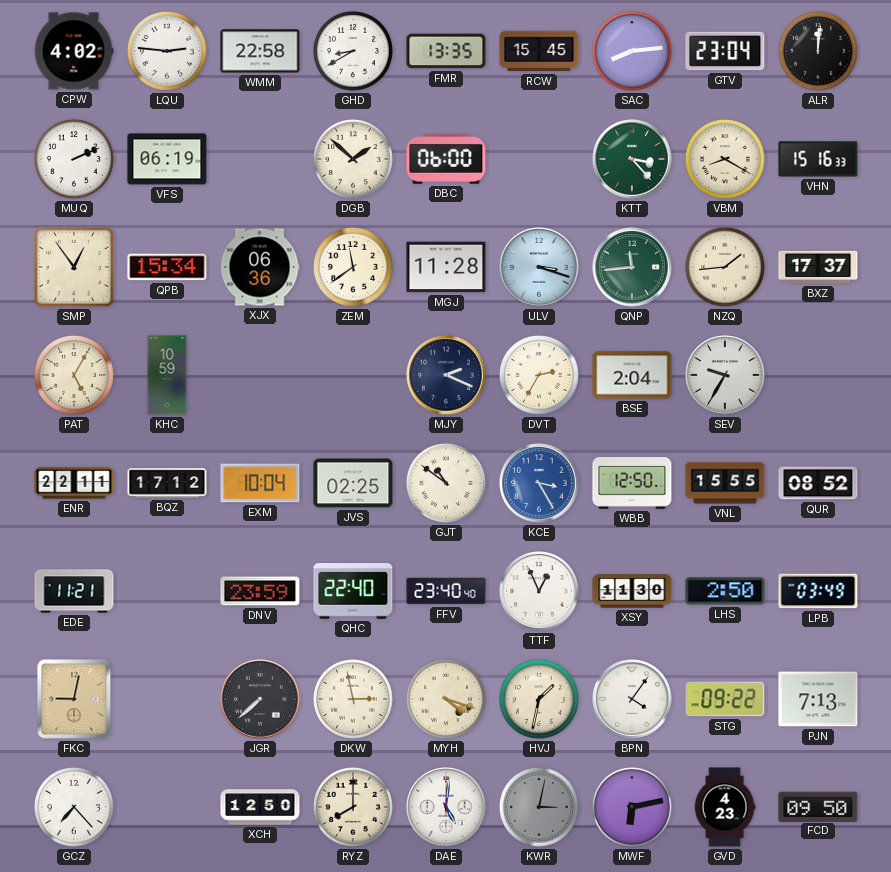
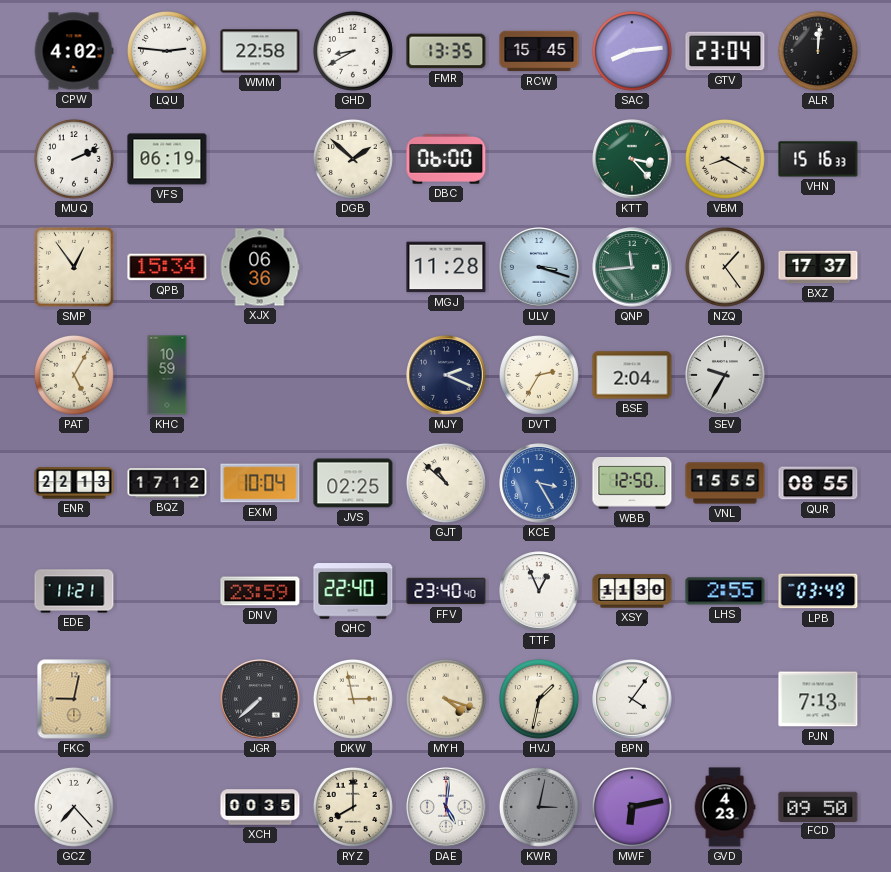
ZEM: 11:39 -> none
NZQ: 1:44 -> 1:24
ENR: 22:11 -> 22:13
GJT: 10:51 -> 10:52
QUR: 08:52 -> 08:55
LHS: 2:50 -> 2:55
STG: 09:22 -> none
XCH: 12:50 -> 00:35
